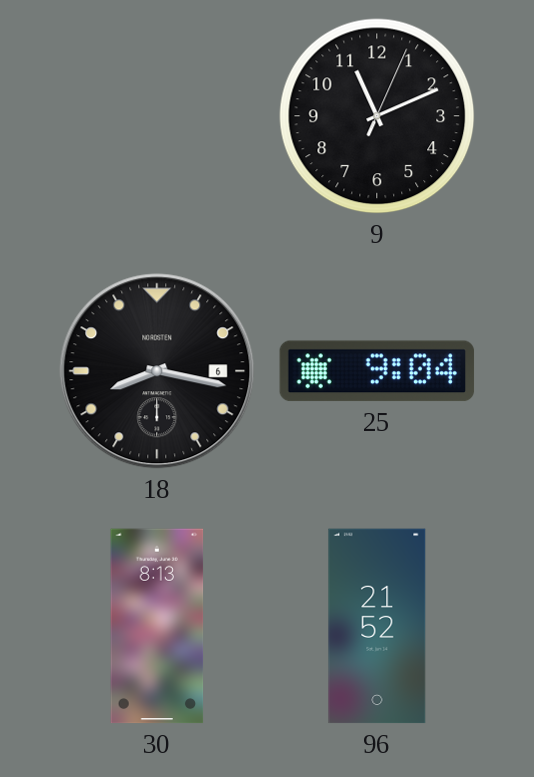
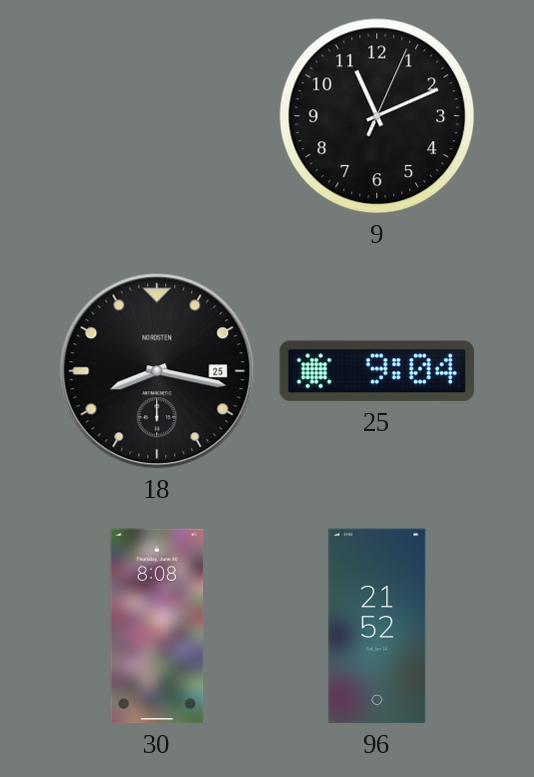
18 date: 6 -> 25
30: 8:13 -> 8:08
